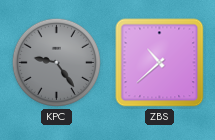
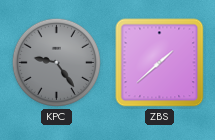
ZBS: 10:38 -> 1:38
